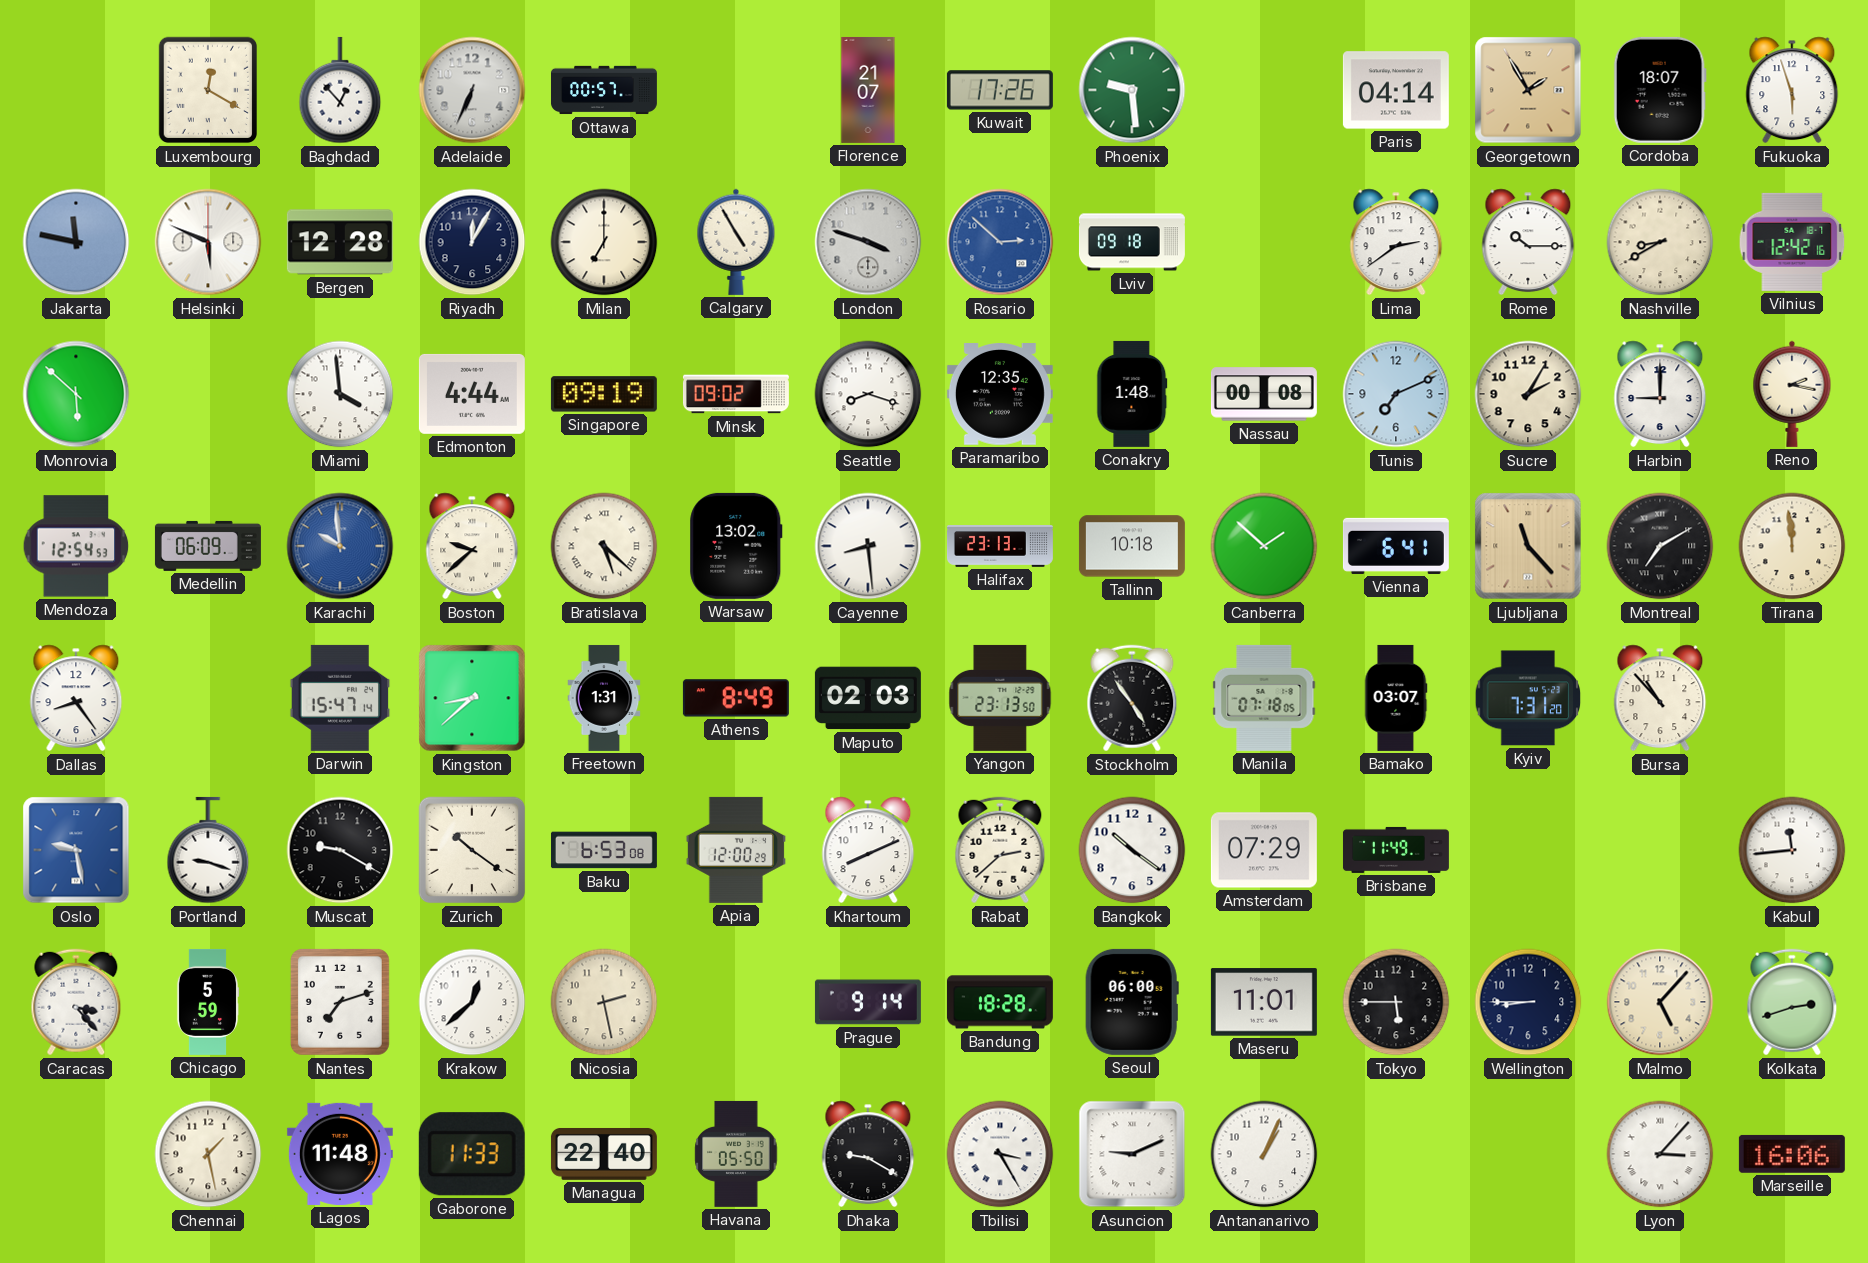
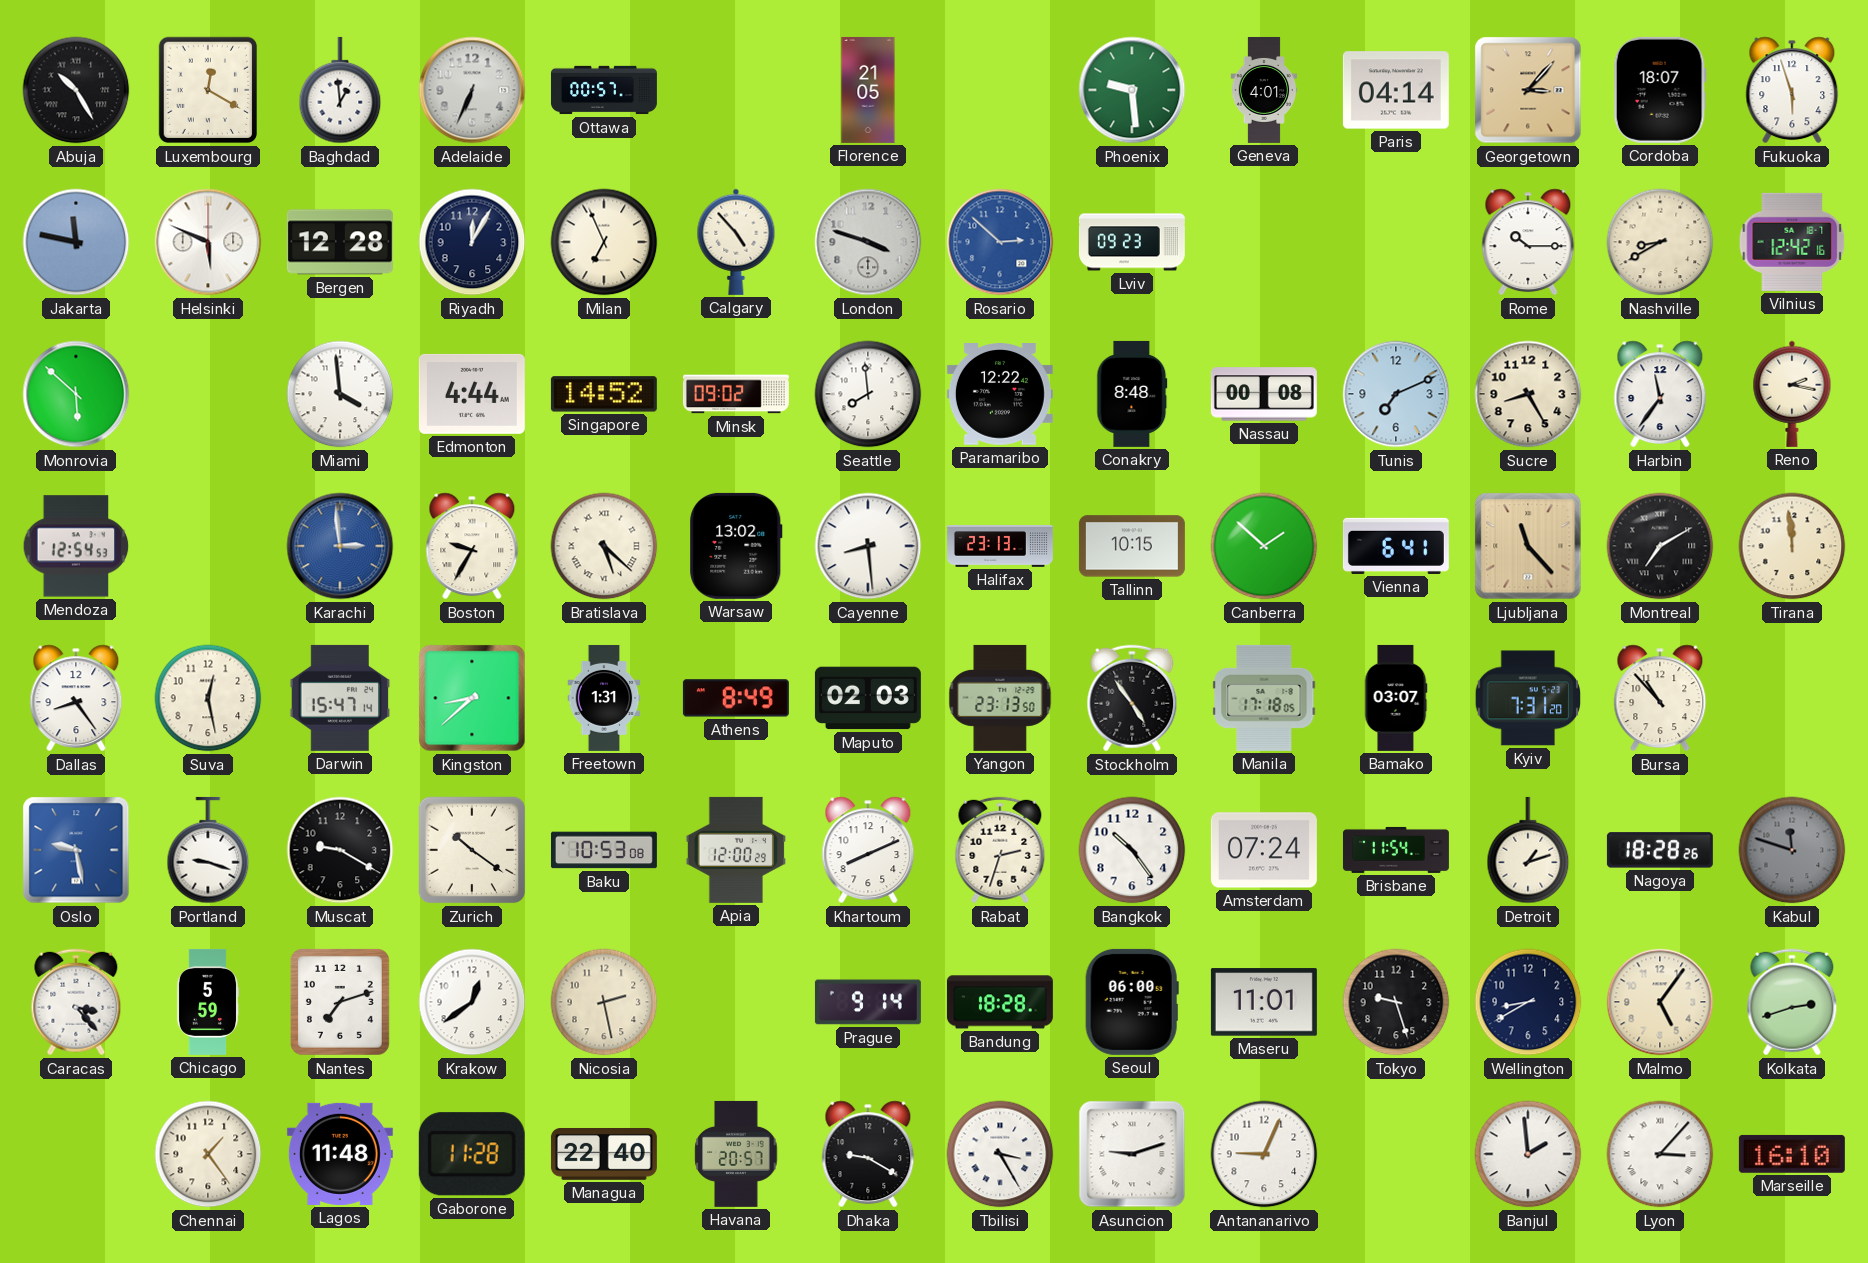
Abuja: none -> 10:25
Baghdad: 12:53 -> 12:59
Florence: 21:07 -> 21:05
Kuwait: 17:26 -> none
Geneva: none -> 4:01
Georgetown: 1:55 -> 3:07
Milan: 7:00 -> 6:56
Calgary: 4:55 -> 4:53
Lviv: 09:18 -> 09:23
Lima: 2:39 -> none
Singapore: 09:19 -> 14:52
Seattle: 8:18 -> 7:59
Paramaribo: 12:35 -> 12:22
Conakry: 1:48 -> 8:48
Sucre: 2:05 -> 8:25
Harbin: 9:00 -> 11:36
Medellin: 06:09 -> none
Karachi: 9:59 -> 2:59
Boston: 9:38 -> 9:35
Tallinn: 10:18 -> 10:15
Suva: none -> 12:28
Manila: 07:18 -> 17:18
Baku: 6:53 -> 10:53
Rabat: 2:38 -> 2:33
Bangkok: 10:21 -> 10:24
Amsterdam: 07:29 -> 07:24
Brisbane: 11:49 -> 11:54
Detroit: none -> 1:12
Nagoya: none -> 18:28
Kabul: 11:44 -> 11:48
Kabul dial: white -> grey
Krakow: 12:38 -> 12:39
Tokyo: 5:45 -> 9:27
Wellington: 8:45 -> 8:40
Malmo: 5:07 -> 5:06
Chennai: 1:28 -> 1:24
Gaborone: 11:33 -> 11:28
Havana: 05:50 -> 20:57
Asuncion: 9:11 -> 9:12
Antananarivo: 1:04 -> 9:04
Banjul: none -> 1:59
Marseille: 16:06 -> 16:10
